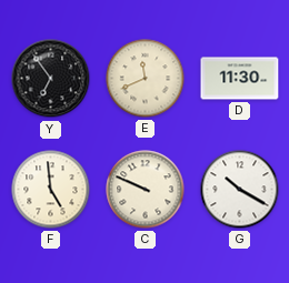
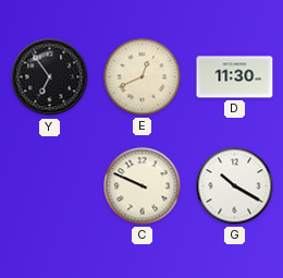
E: 11:41 -> 12:41
F: 4:59 -> none
